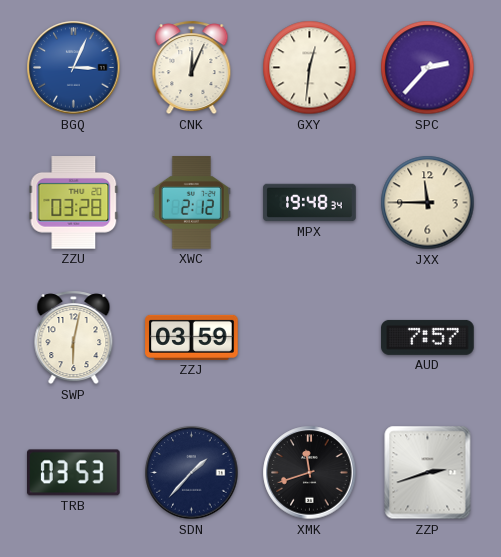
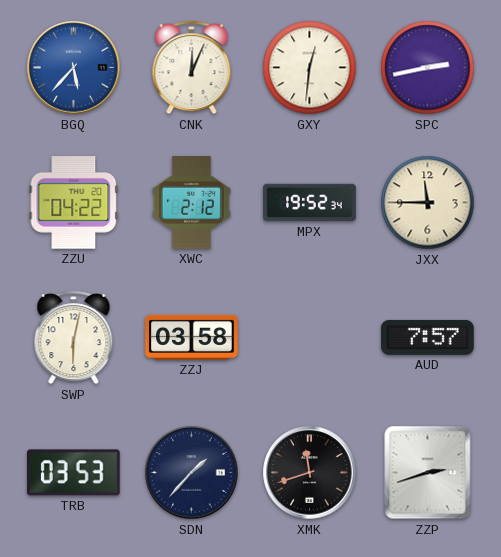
BGQ: 3:04 -> 5:37
SPC: 2:37 -> 2:43
ZZU: 03:28 -> 04:22
MPX: 19:48 -> 19:52
ZZJ: 03:59 -> 03:58
